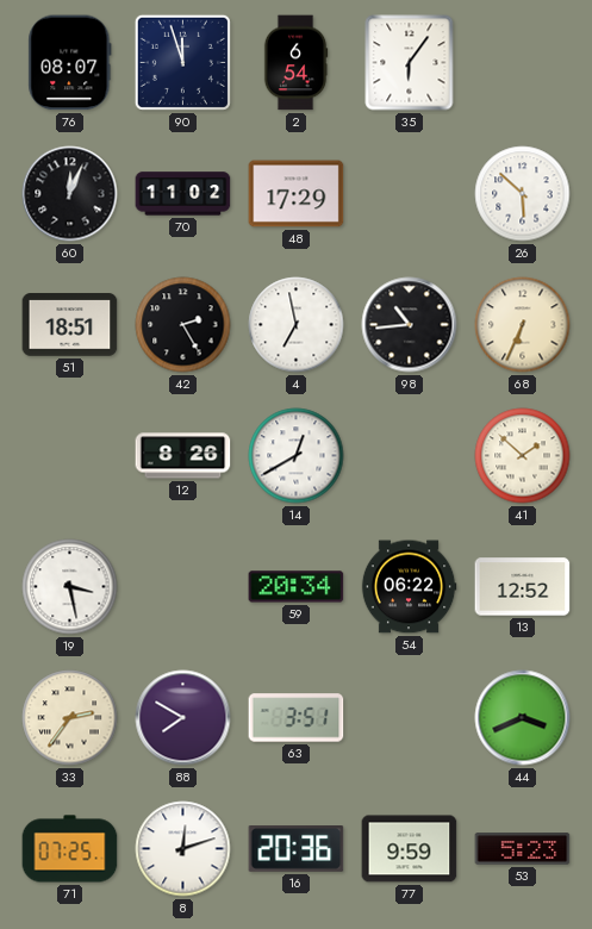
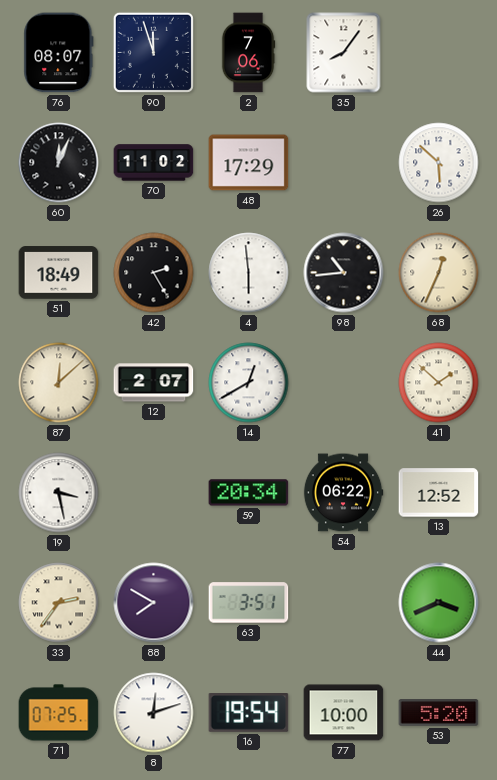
2: 6:54 -> 7:06
35: 6:06 -> 8:06
51: 18:51 -> 18:49
4: 6:58 -> 5:59
68: 6:34 -> 12:34
87: none -> 12:08
12: 8:26 -> 2:07
16: 20:36 -> 19:54
77: 9:59 -> 10:00
53: 5:23 -> 5:20
